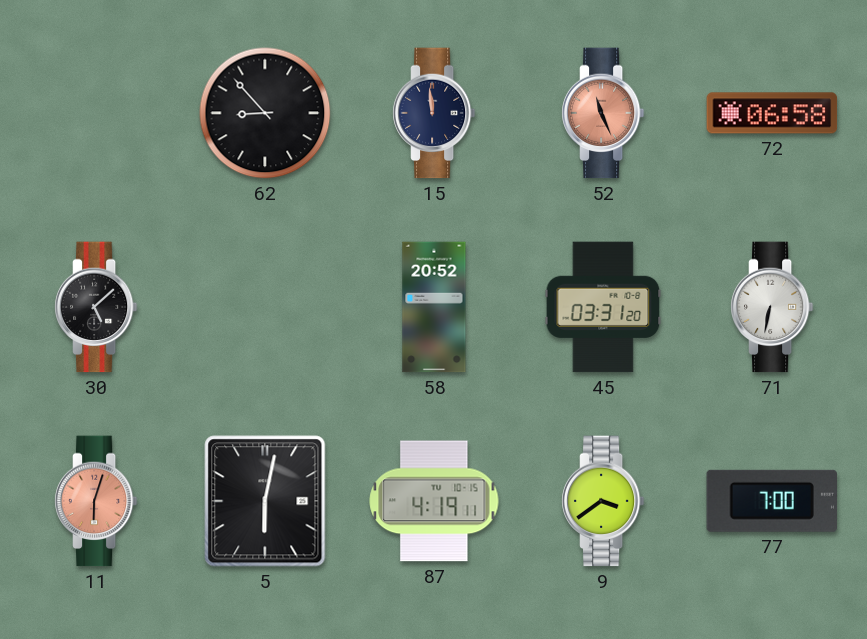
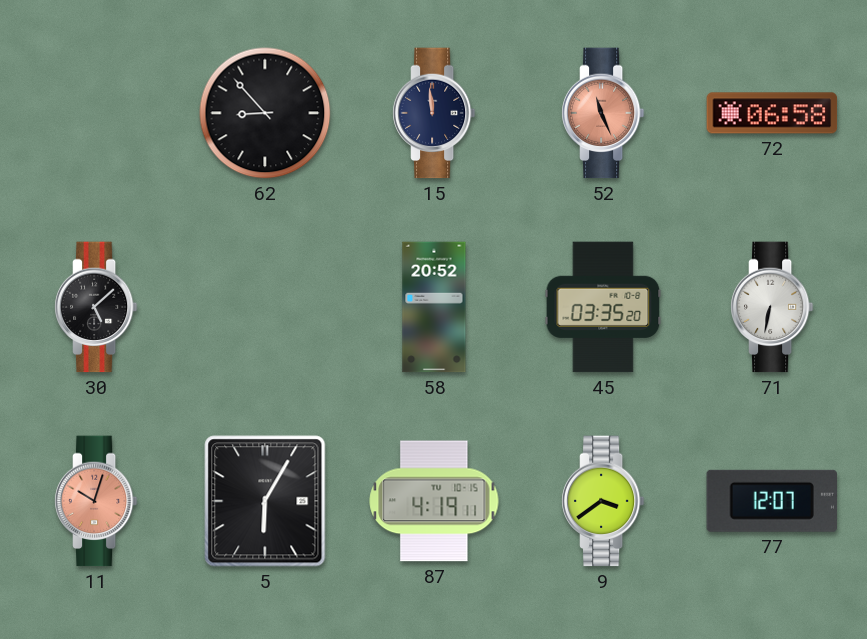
45: 03:31 -> 03:35
11: 6:03 -> 10:03
5: 6:02 -> 6:05
77: 7:00 -> 12:07
